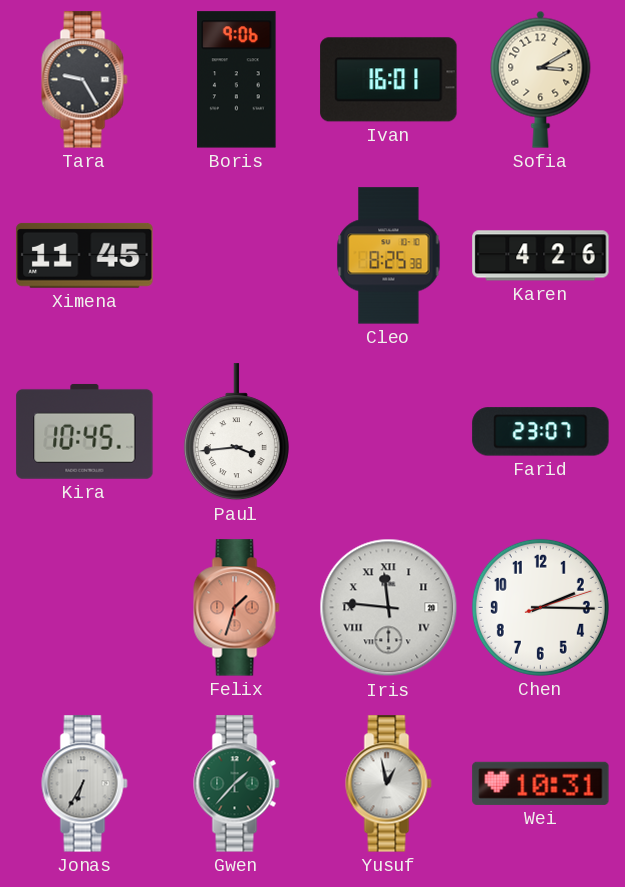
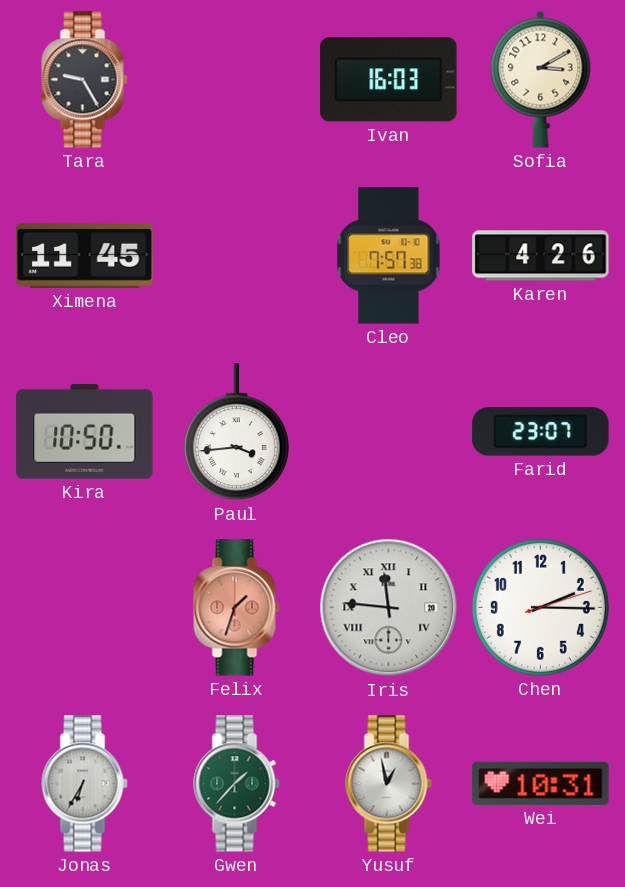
Boris: 9:06 -> none
Ivan: 16:01 -> 16:03
Cleo: 8:25 -> 7:57
Kira: 10:45 -> 10:50
